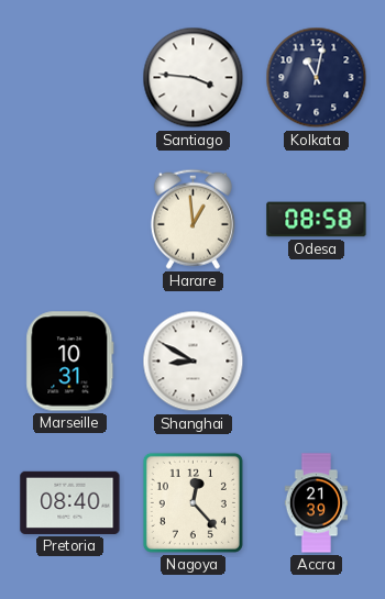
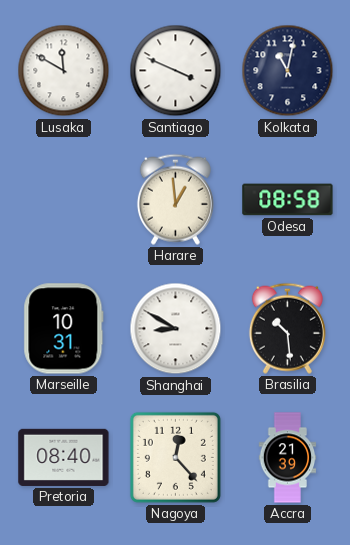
Lusaka: none -> 11:50
Santiago: 3:46 -> 3:49
Brasilia: none -> 10:29
